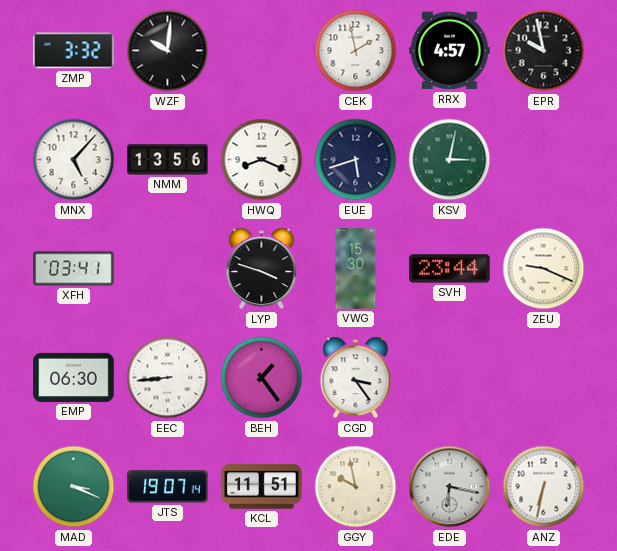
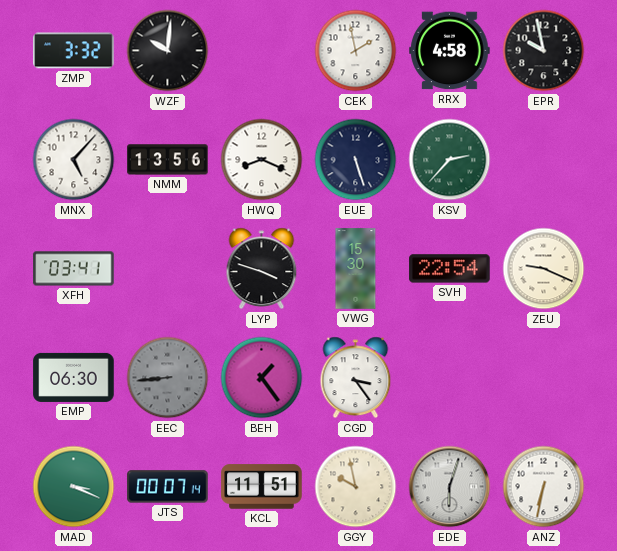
RRX: 4:57 -> 4:58
EUE: 5:42 -> 5:27
KSV: 3:02 -> 2:37
SVH: 23:44 -> 22:54
EEC dial: white -> grey
JTS: 19:07 -> 00:07
EDE: 6:17 -> 6:03
